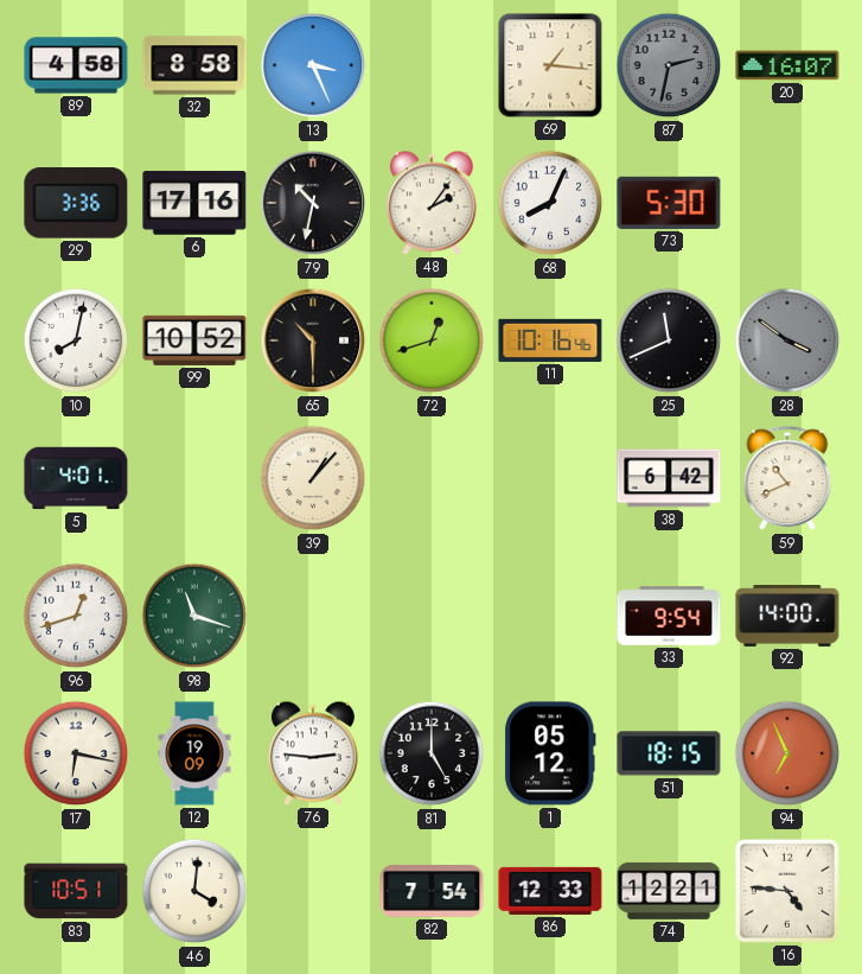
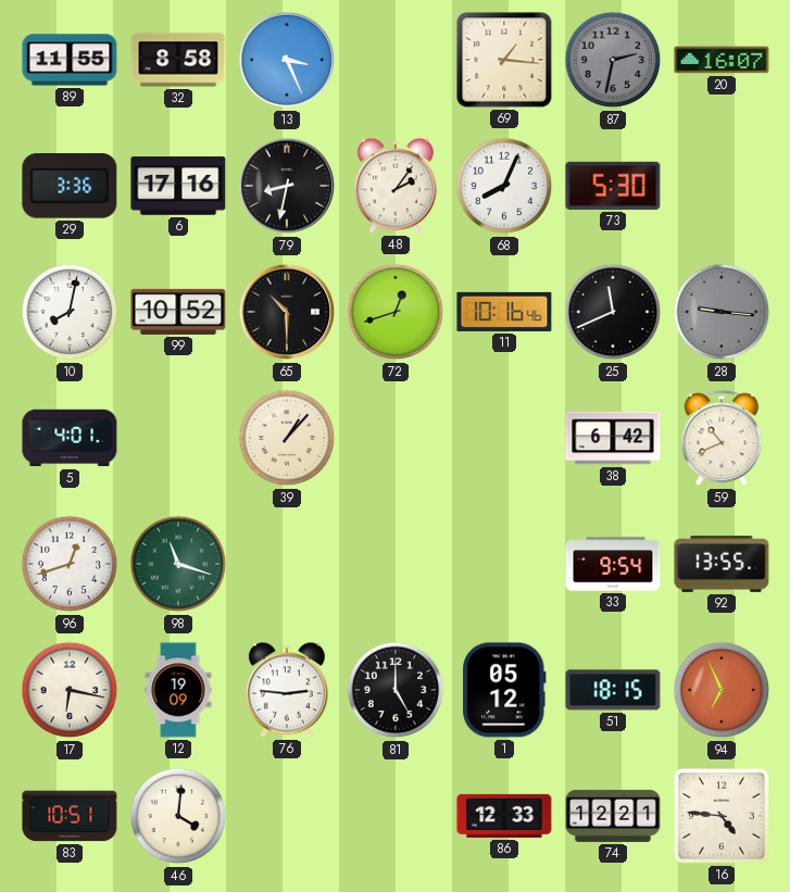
89: 4:58 -> 11:55
79: 10:32 -> 8:32
28: 3:51 -> 9:16
92: 14:00 -> 13:55
82: 7:54 -> none
